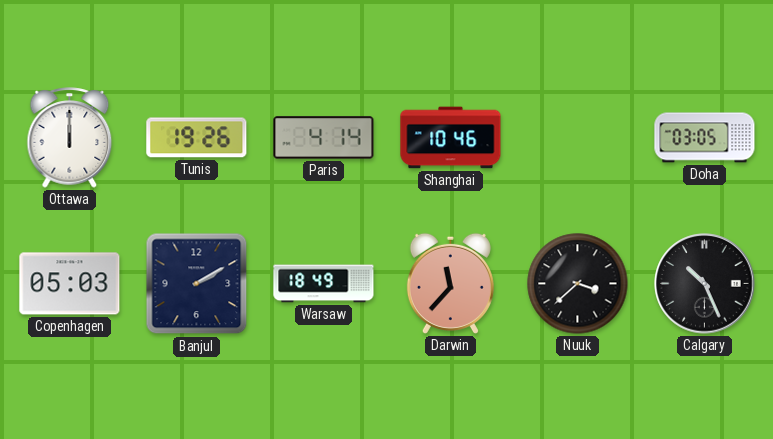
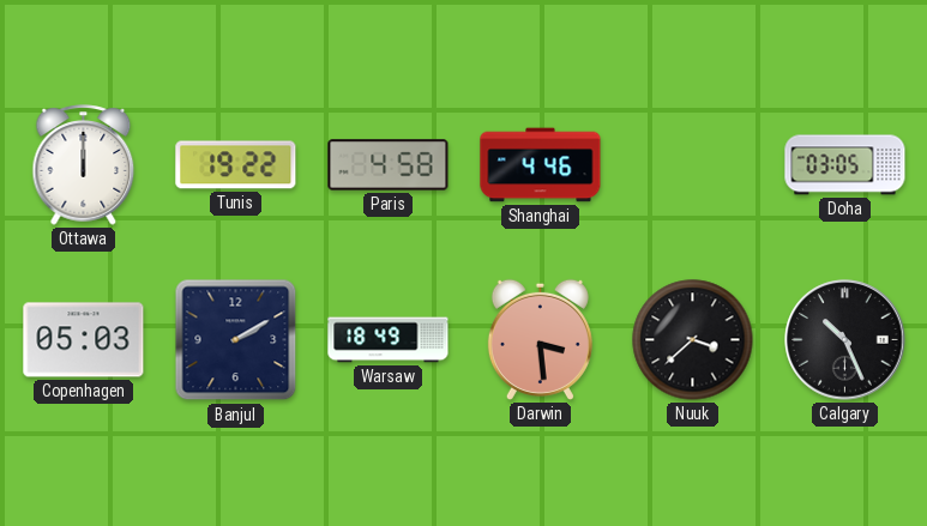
Tunis: 19:26 -> 19:22
Paris: 4:14 -> 4:58
Shanghai: 10:46 -> 4:46
Darwin: 11:37 -> 3:29
